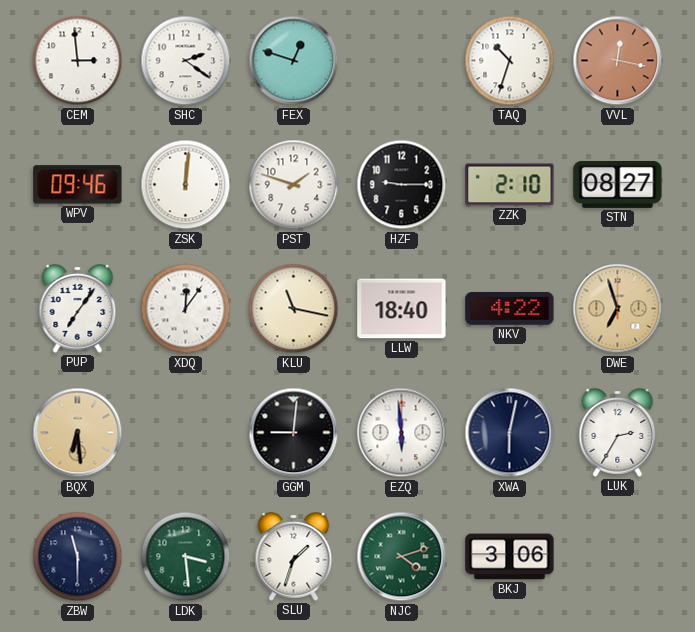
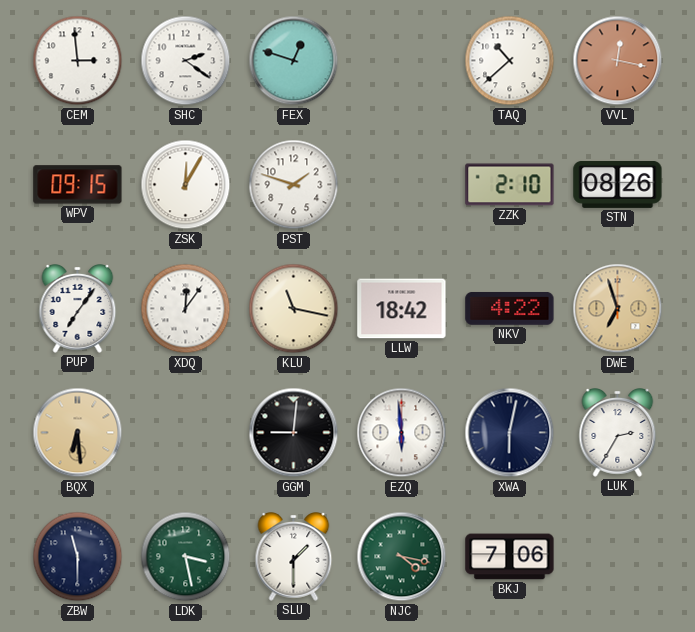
TAQ: 10:33 -> 10:38
WPV: 09:46 -> 09:15
ZSK: 12:01 -> 12:05
HZF: 9:15 -> none
STN: 08:27 -> 08:26
LLW: 18:40 -> 18:42
LDK: 3:29 -> 3:28
SLU: 1:33 -> 1:30
NJC: 4:12 -> 4:17
BKJ: 3:06 -> 7:06
